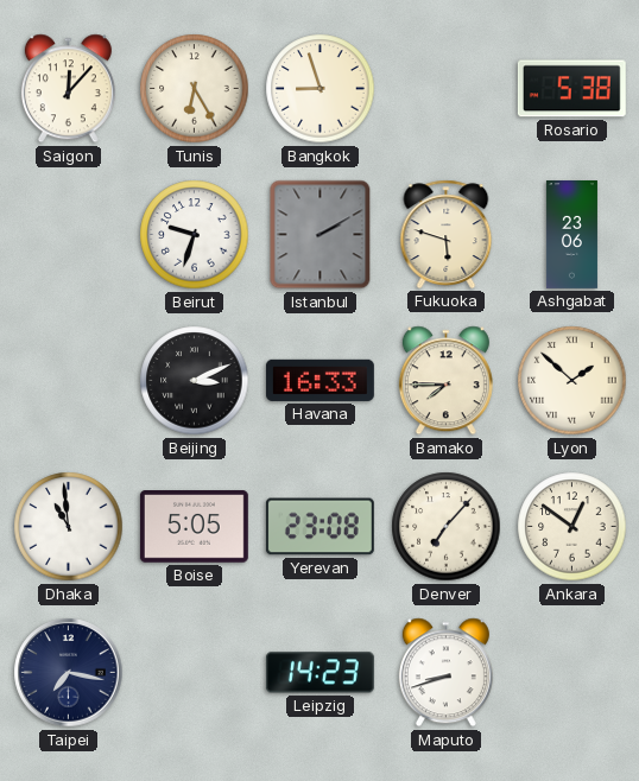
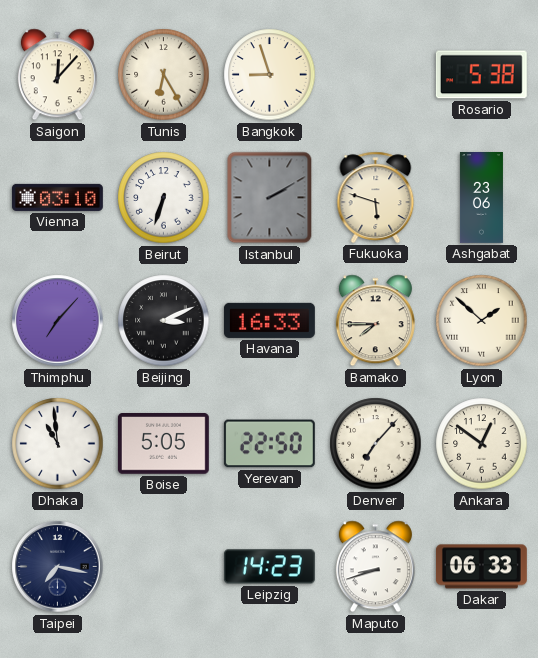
Vienna: none -> 03:10
Beirut: 9:33 -> 6:33
Thimphu: none -> 7:07
Yerevan: 23:08 -> 22:50
Dakar: none -> 06:33
